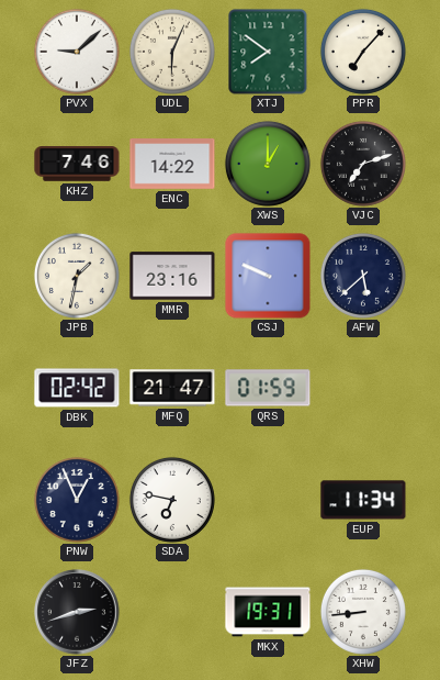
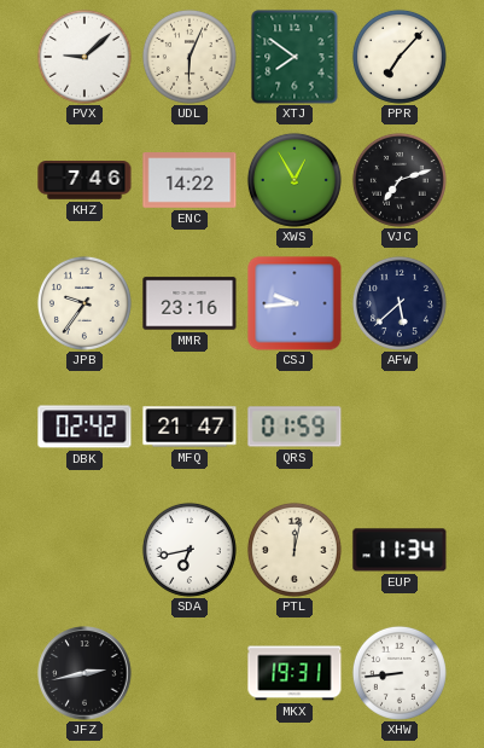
XWS: 1:00 -> 12:55
JPB: 1:32 -> 9:36
CSJ: 9:49 -> 9:44
PNW: 12:56 -> none
SDA: 6:47 -> 6:43
PTL: none -> 12:02
JFZ: 2:42 -> 2:43
